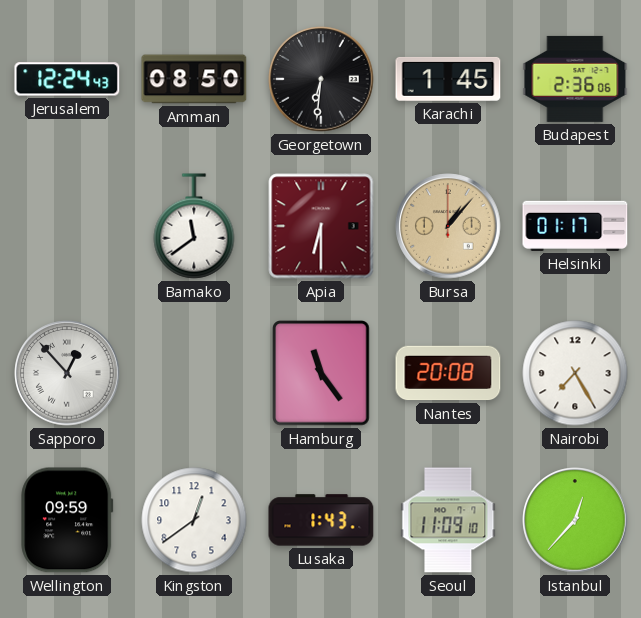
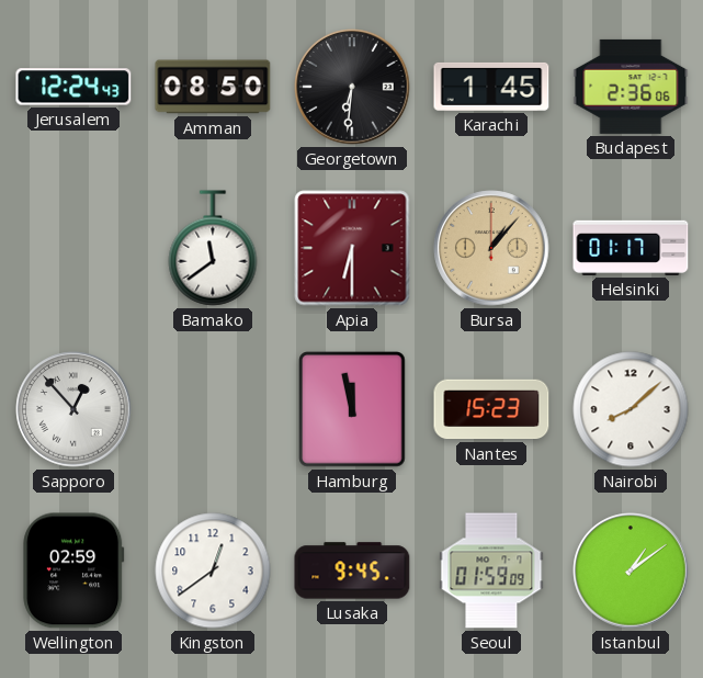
Hamburg: 11:24 -> 11:58
Nantes: 20:08 -> 15:23
Nairobi: 7:25 -> 8:08
Wellington: 09:59 -> 02:59
Lusaka: 1:43 -> 9:45
Seoul: 11:09 -> 01:59
Istanbul: 12:37 -> 1:09
